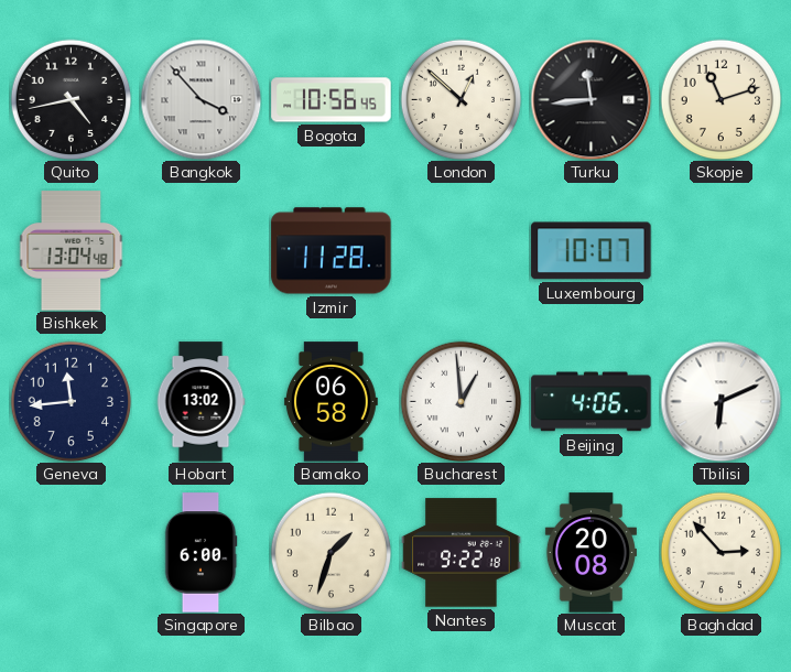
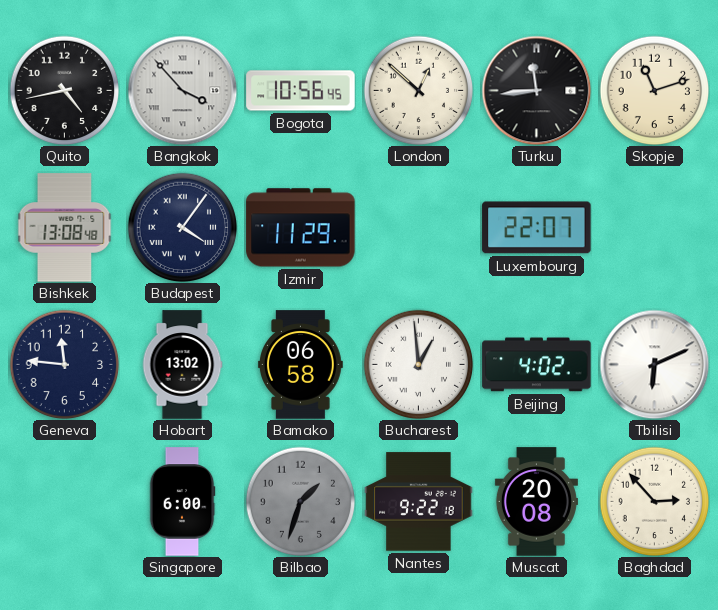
Bishkek: 13:04 -> 13:08
Budapest: none -> 4:06
Izmir: 11:28 -> 11:29
Luxembourg: 10:07 -> 22:07
Geneva: 11:44 -> 11:46
Beijing: 4:06 -> 4:02
Bilbao dial: cream -> grey
